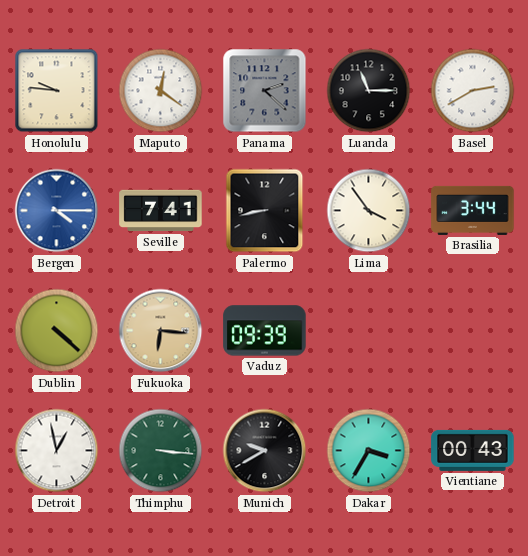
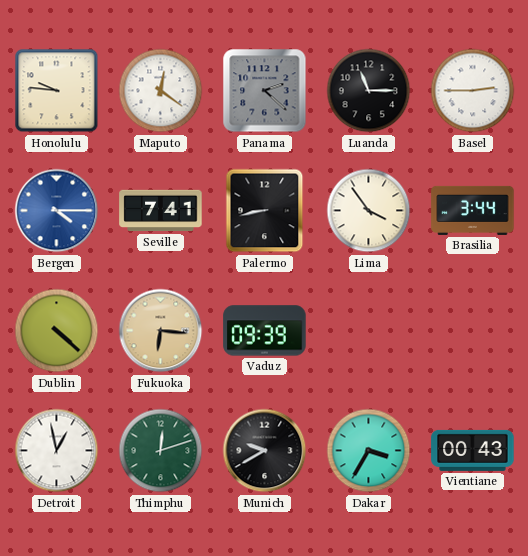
Basel: 2:40 -> 2:45
Thimphu: 3:16 -> 12:12
